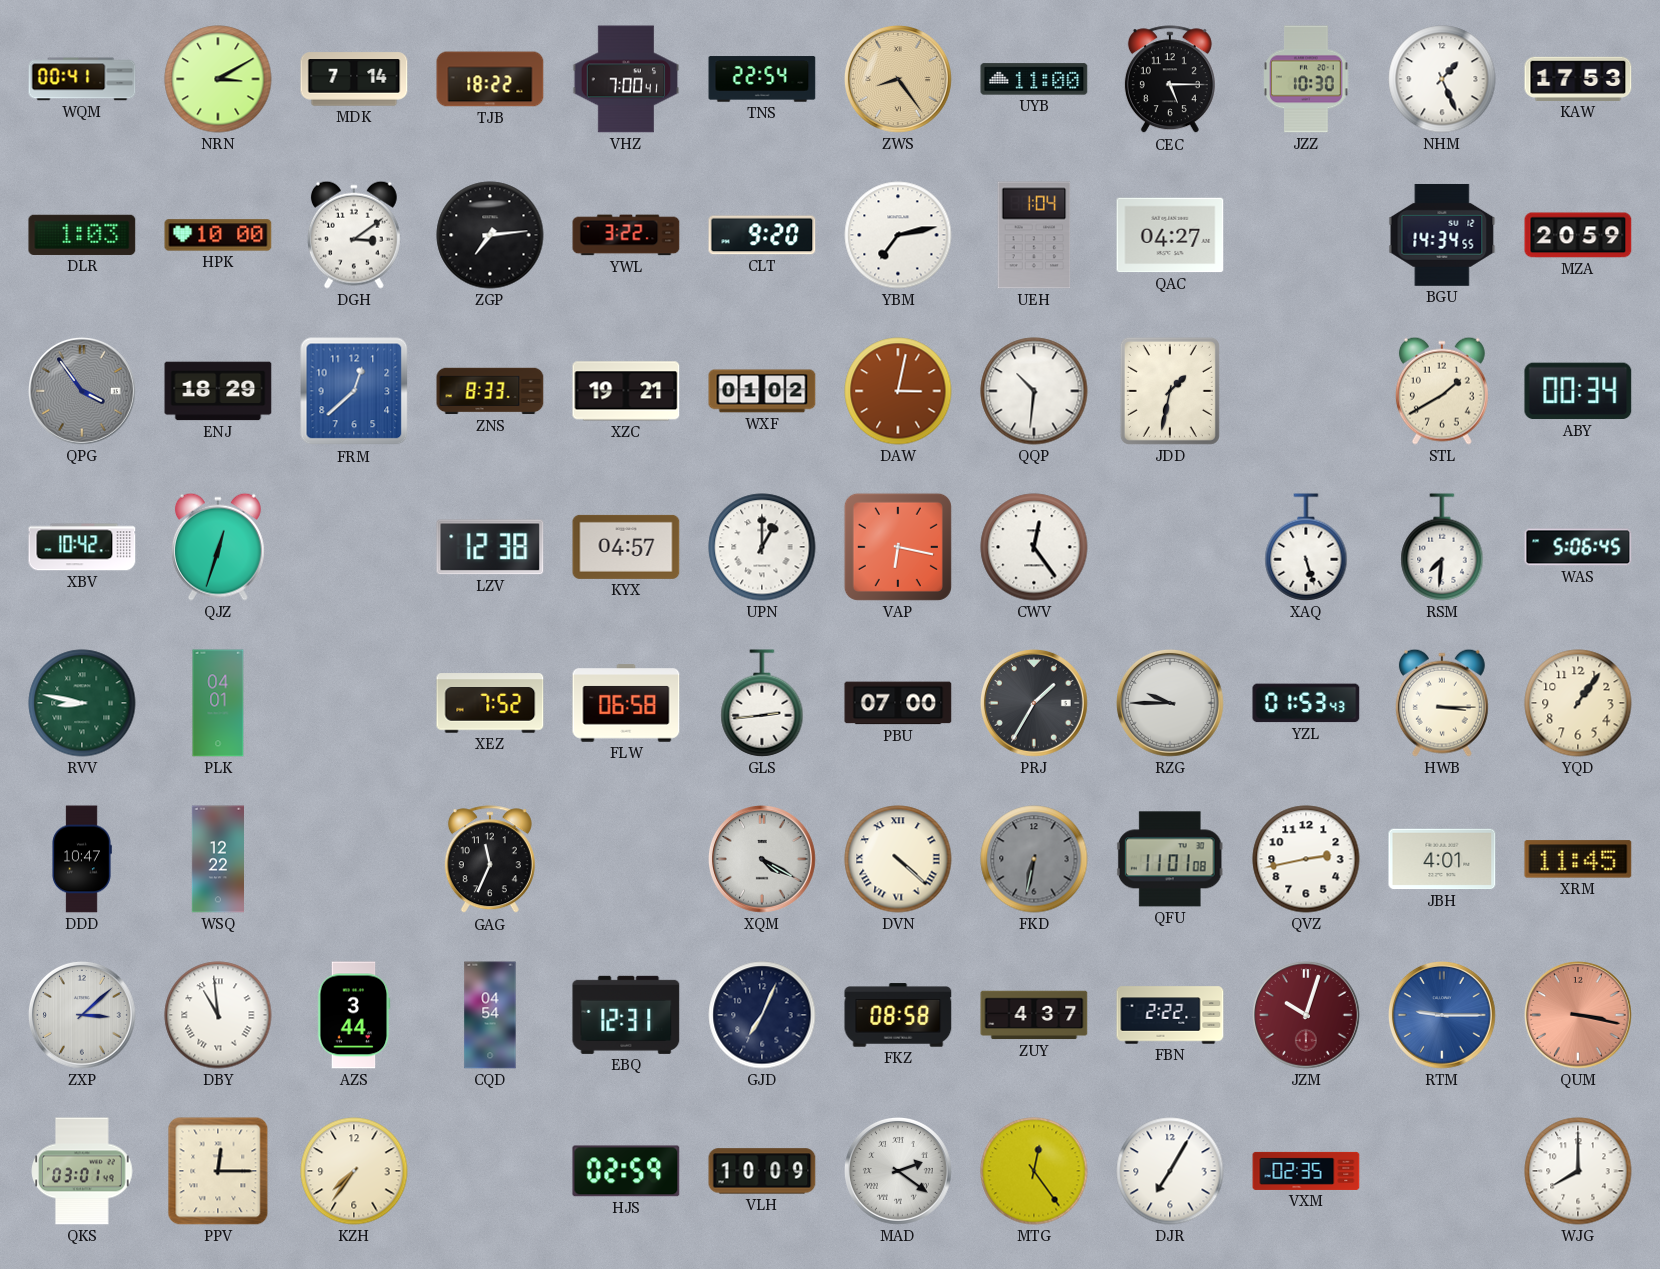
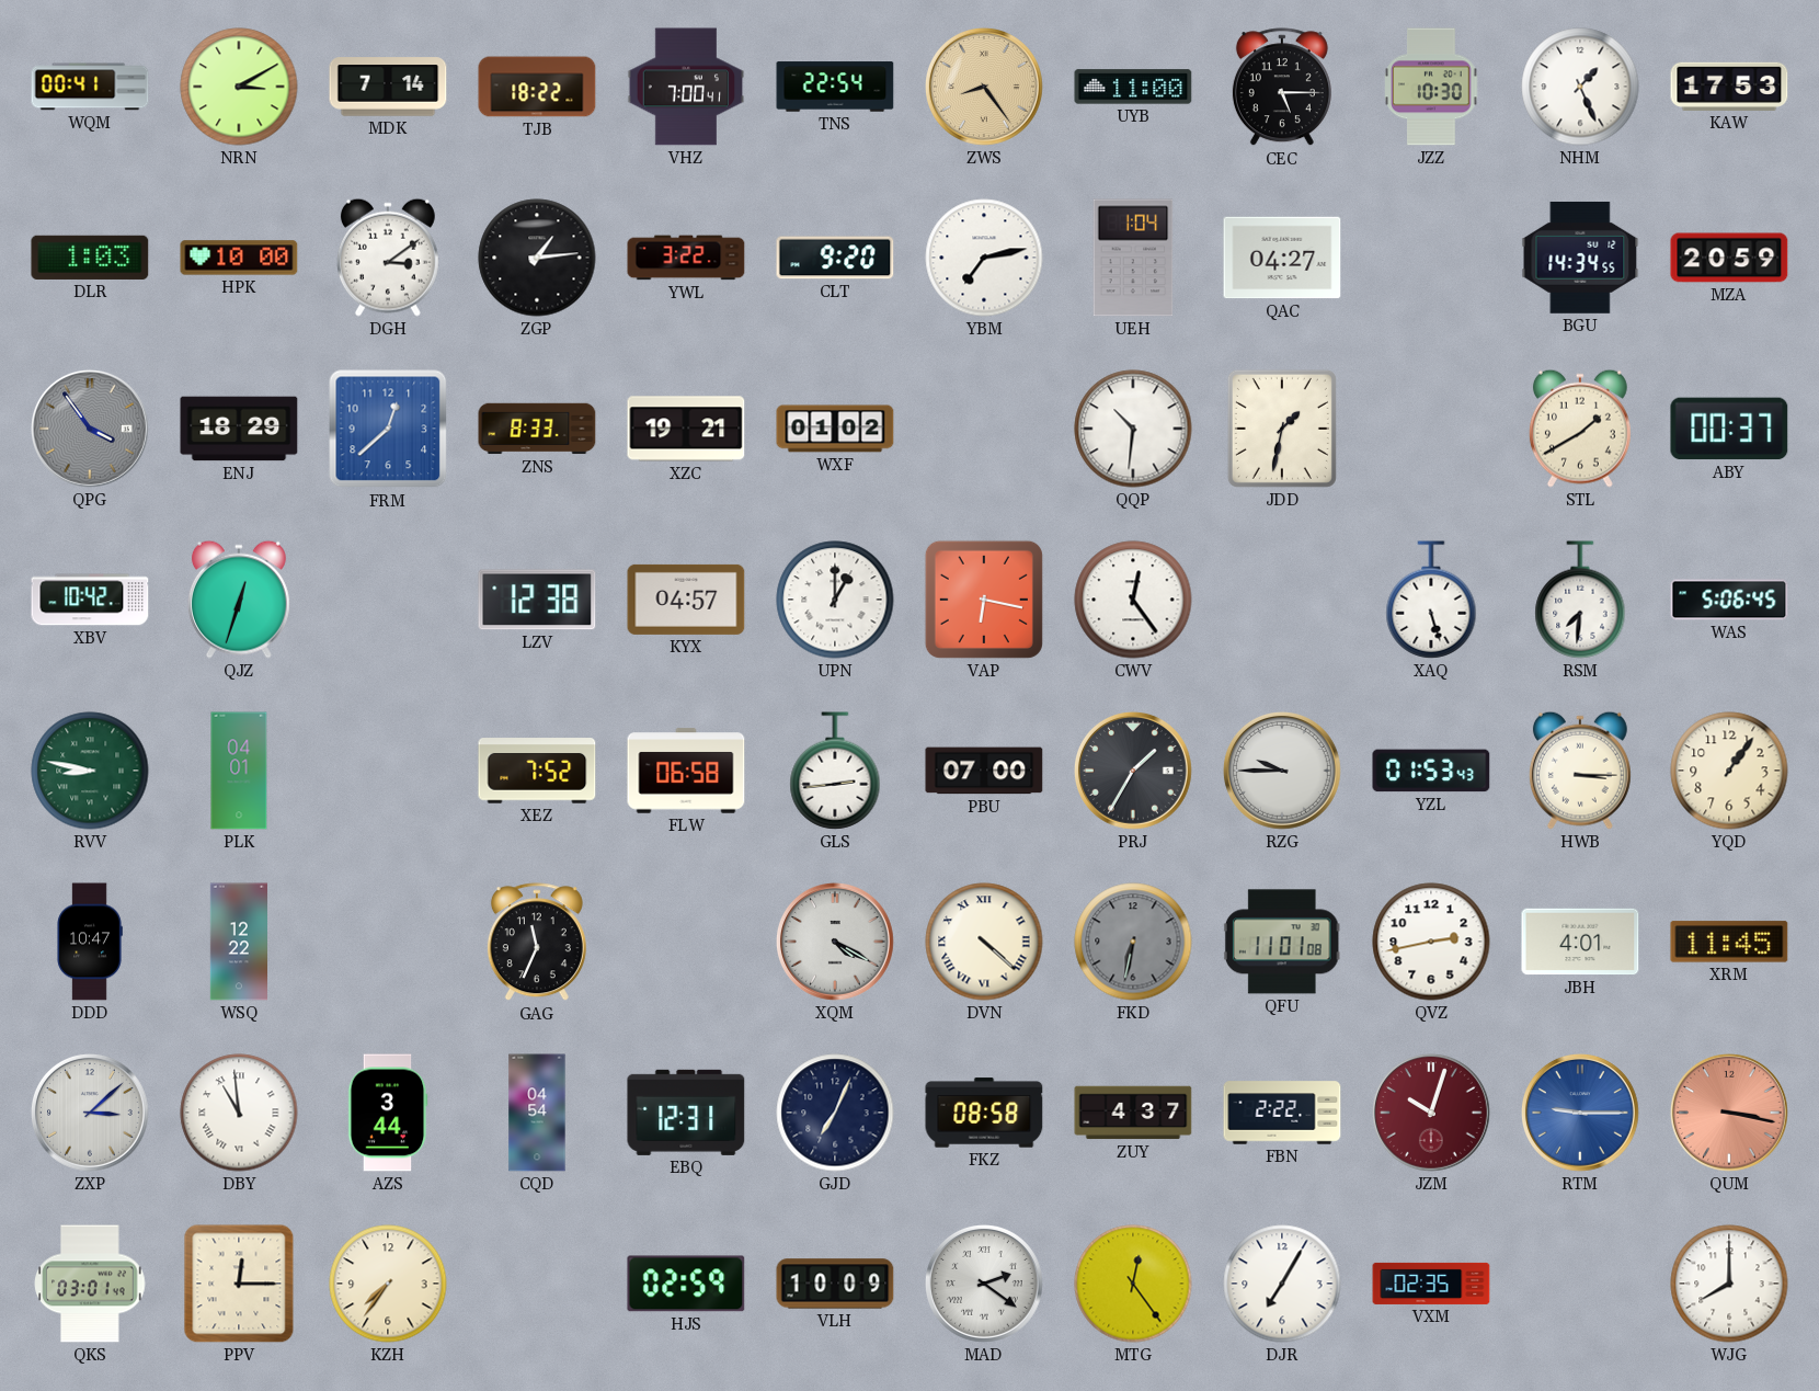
ZGP: 7:14 -> 1:14
DAW: 3:02 -> none
ABY: 00:34 -> 00:37
